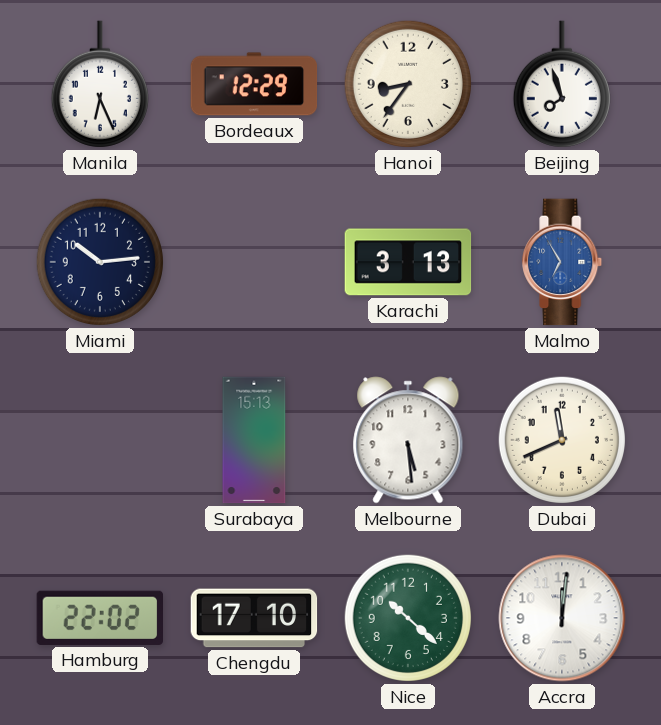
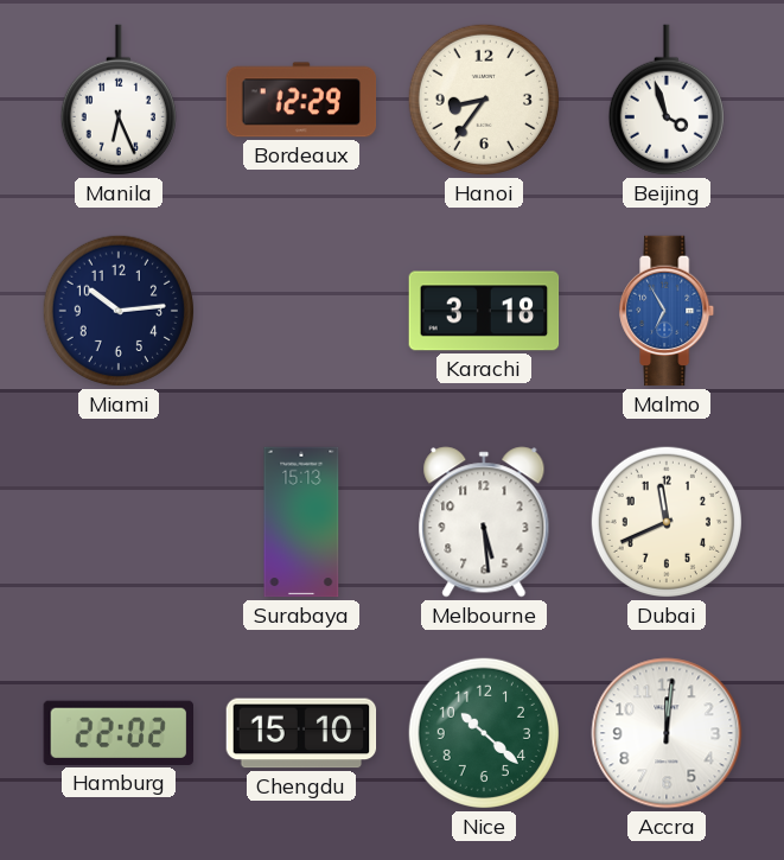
Beijing: 7:57 -> 3:57
Karachi: 3:13 -> 3:18
Chengdu: 17:10 -> 15:10
